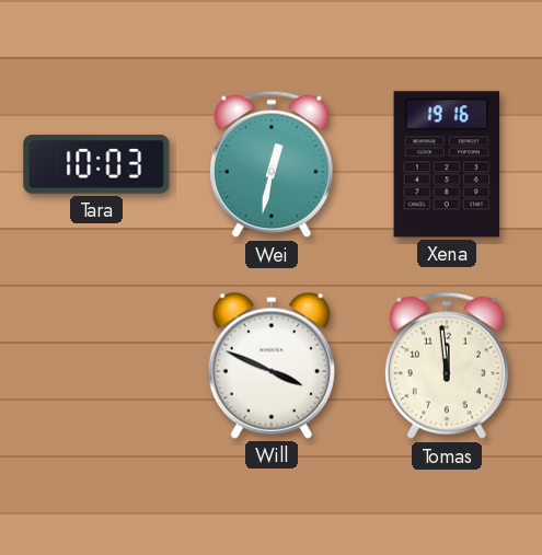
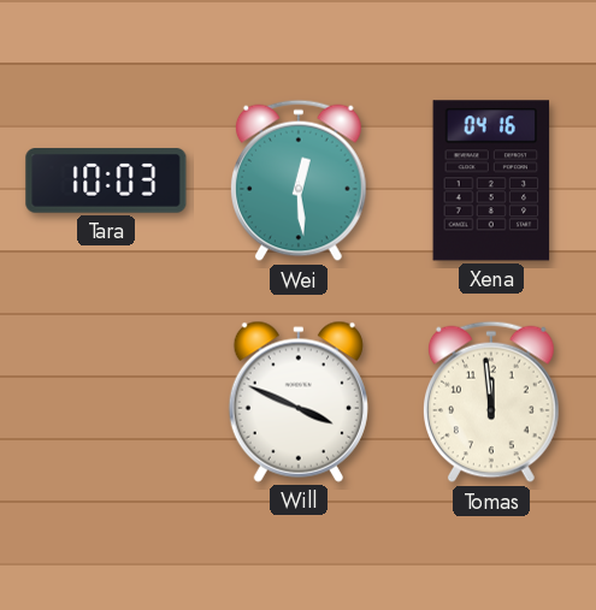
Wei: 12:32 -> 12:29
Xena: 19:16 -> 04:16
